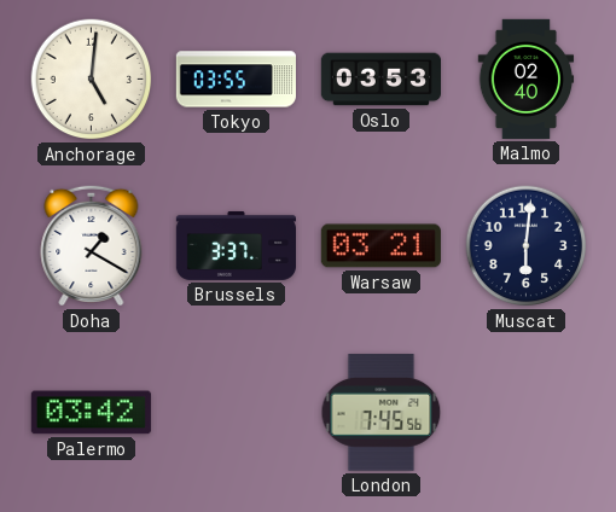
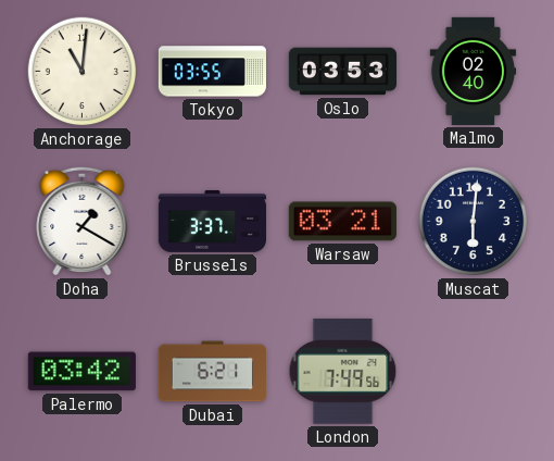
Anchorage: 5:01 -> 11:01
Dubai: none -> 6:21
London: 7:45 -> 7:49
